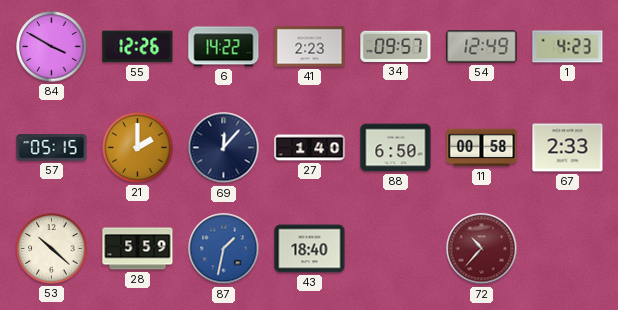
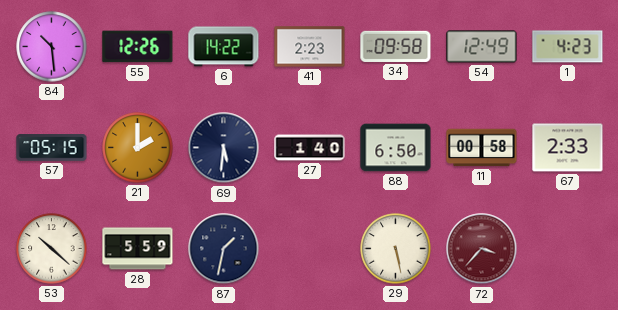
84: 3:50 -> 10:29
34: 09:57 -> 09:58
69: 12:07 -> 5:31
87 dial: blue -> navy
43: 18:40 -> none
29: none -> 5:28
72: 10:37 -> 3:37
